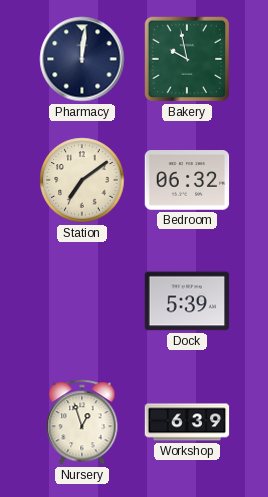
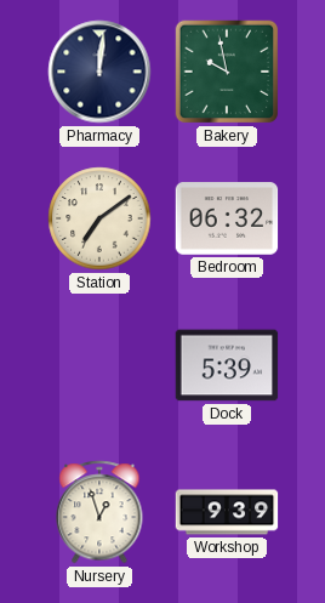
Workshop: 6:39 -> 9:39
